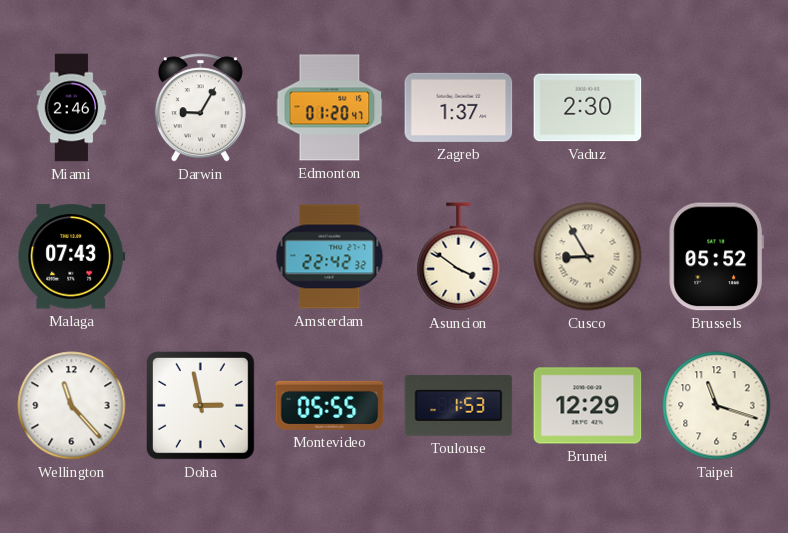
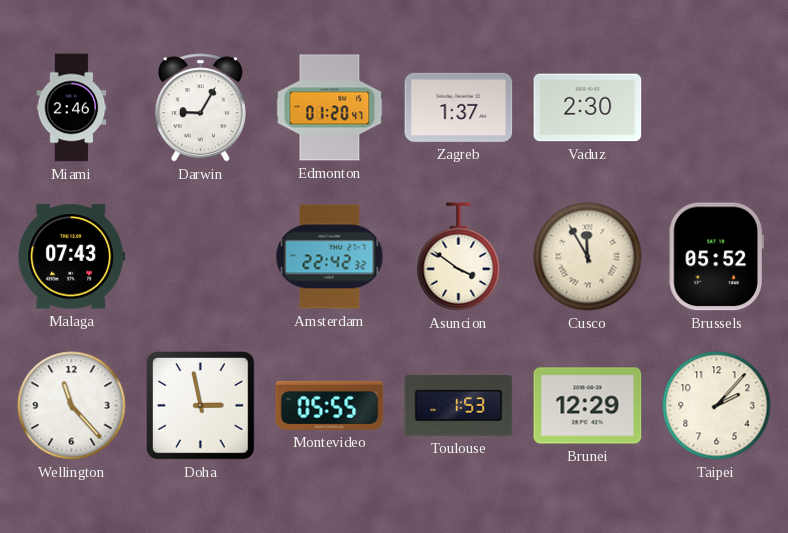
Cusco: 8:55 -> 11:55
Taipei: 11:18 -> 2:07
